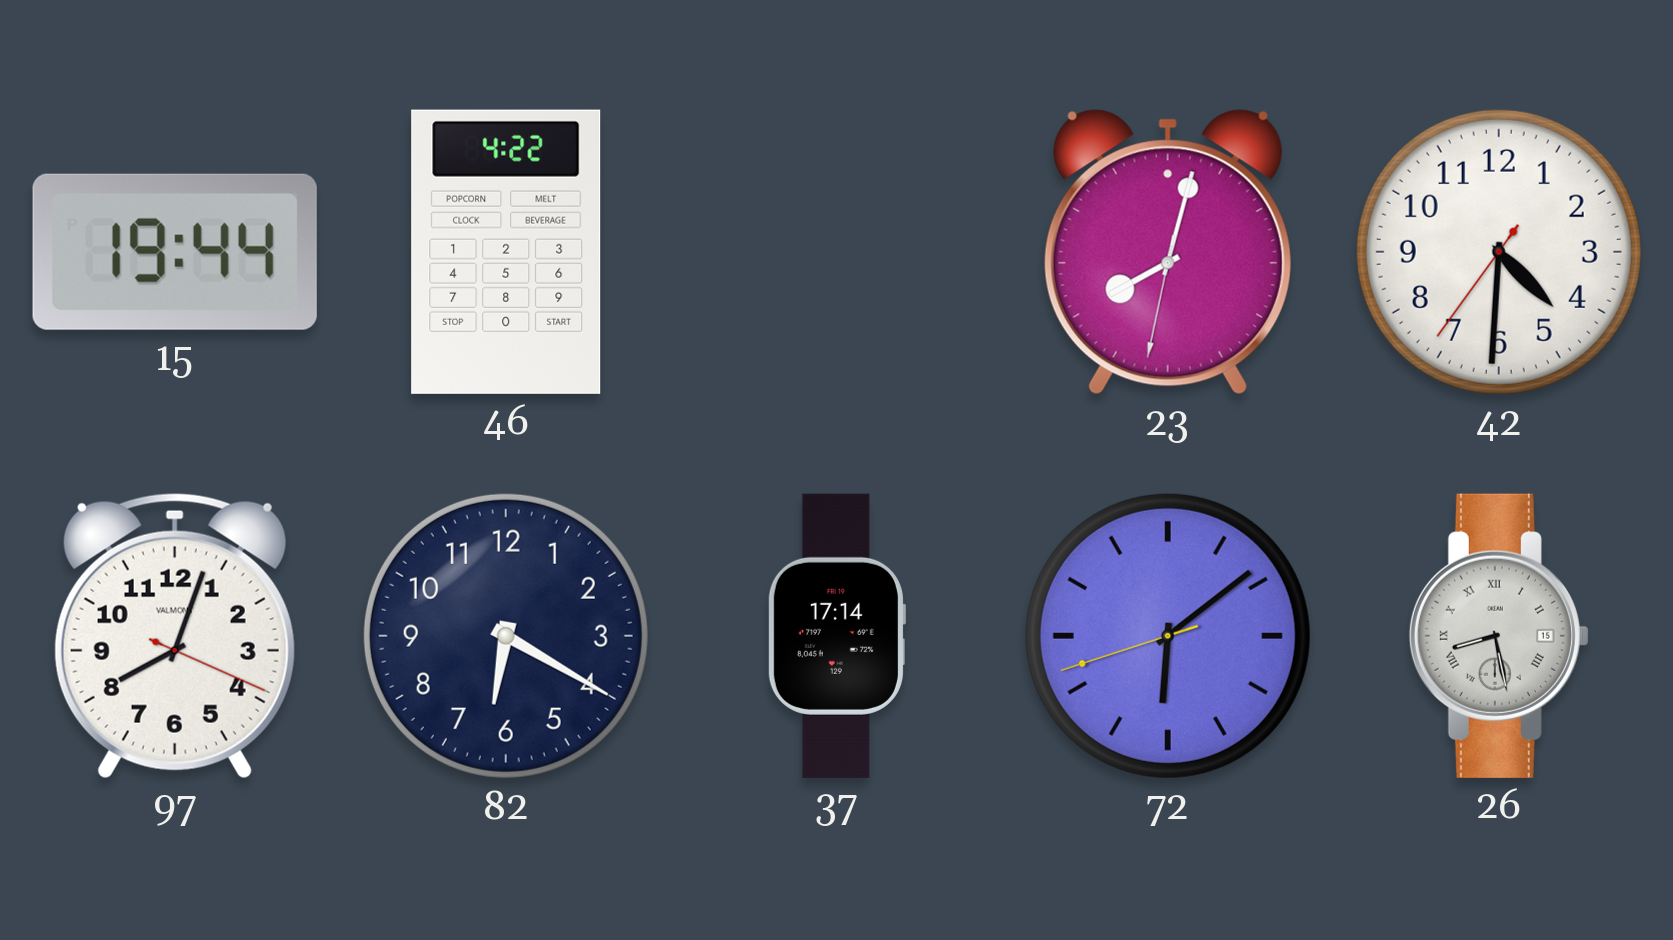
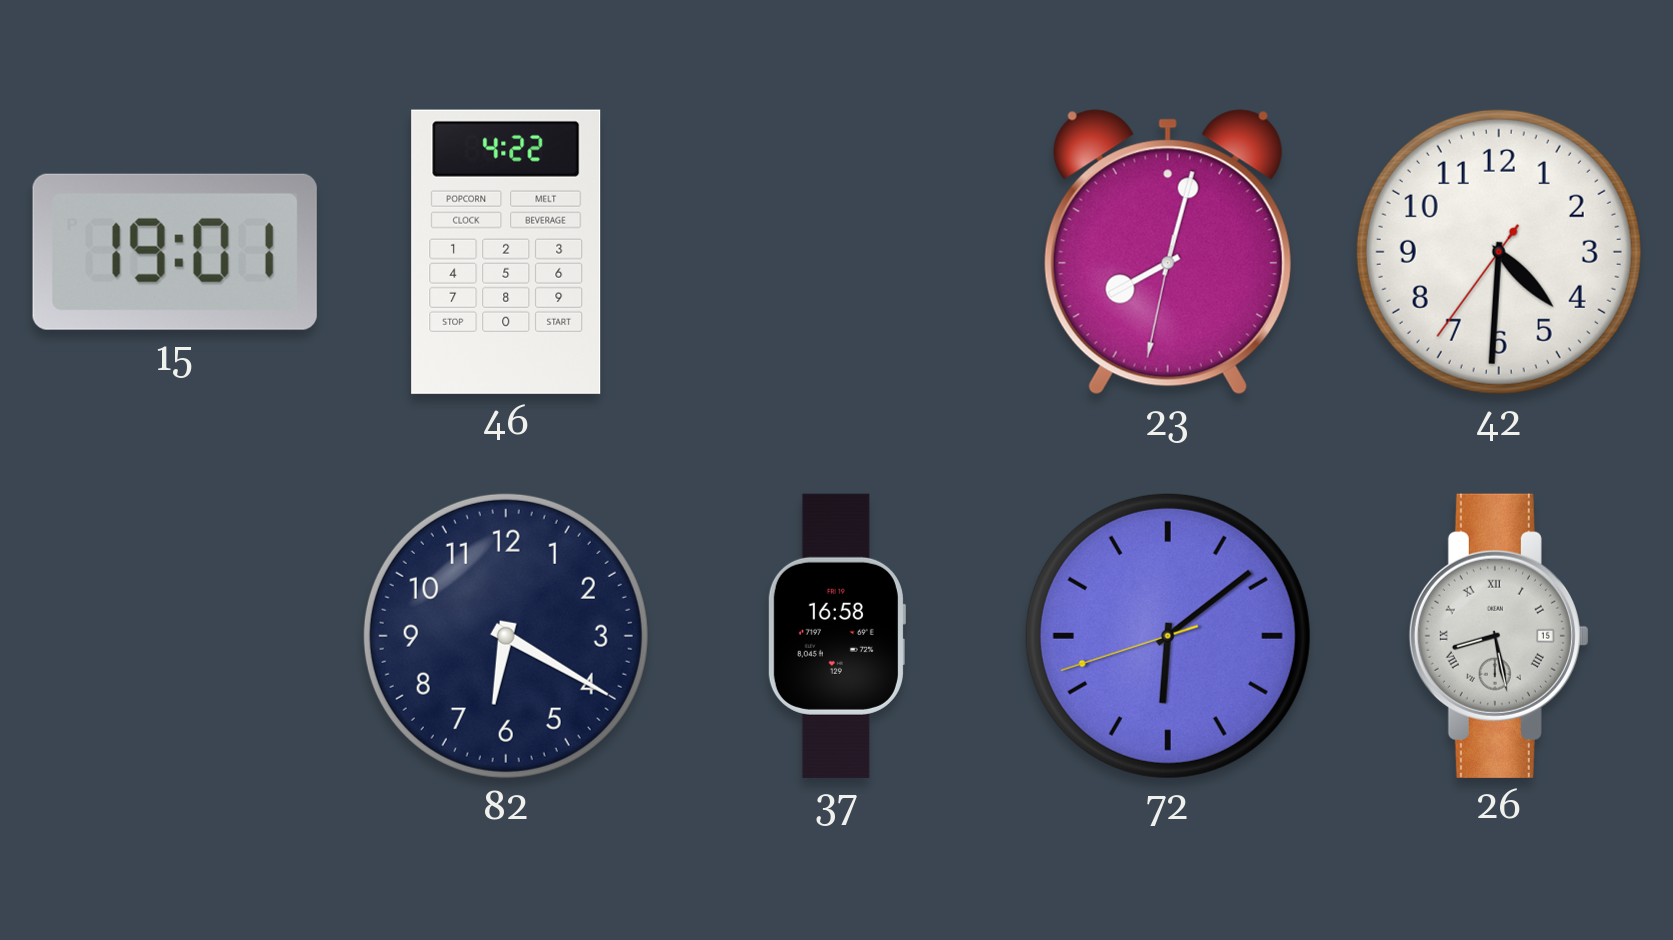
15: 19:44 -> 19:01
97: 8:03 -> none
37: 17:14 -> 16:58
